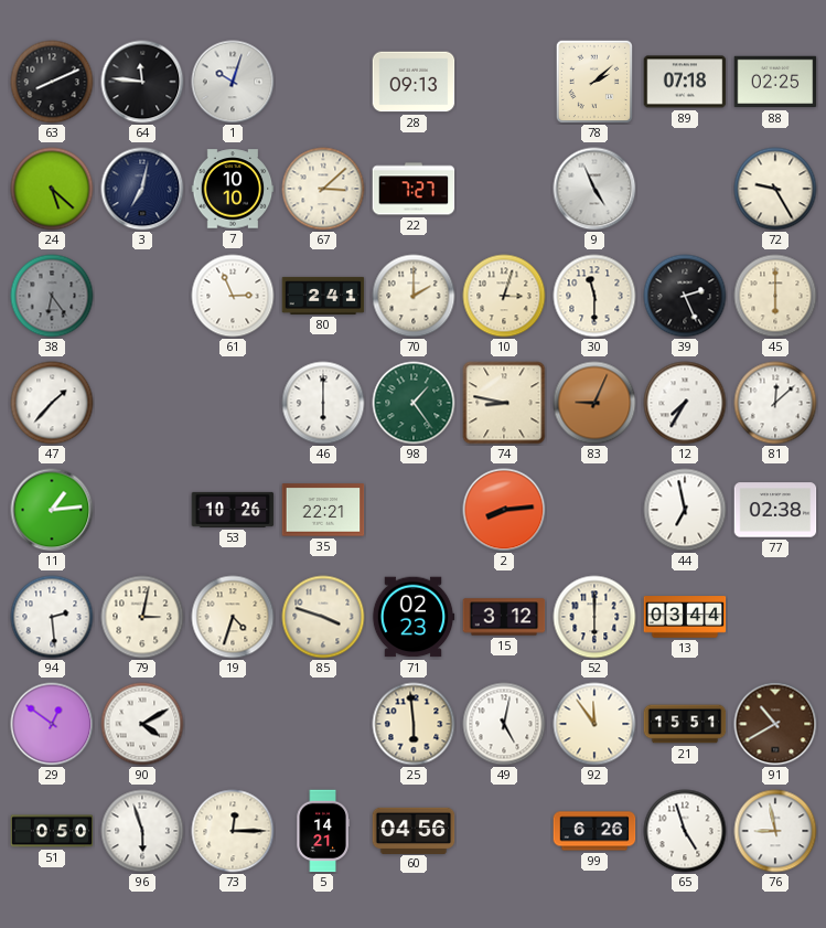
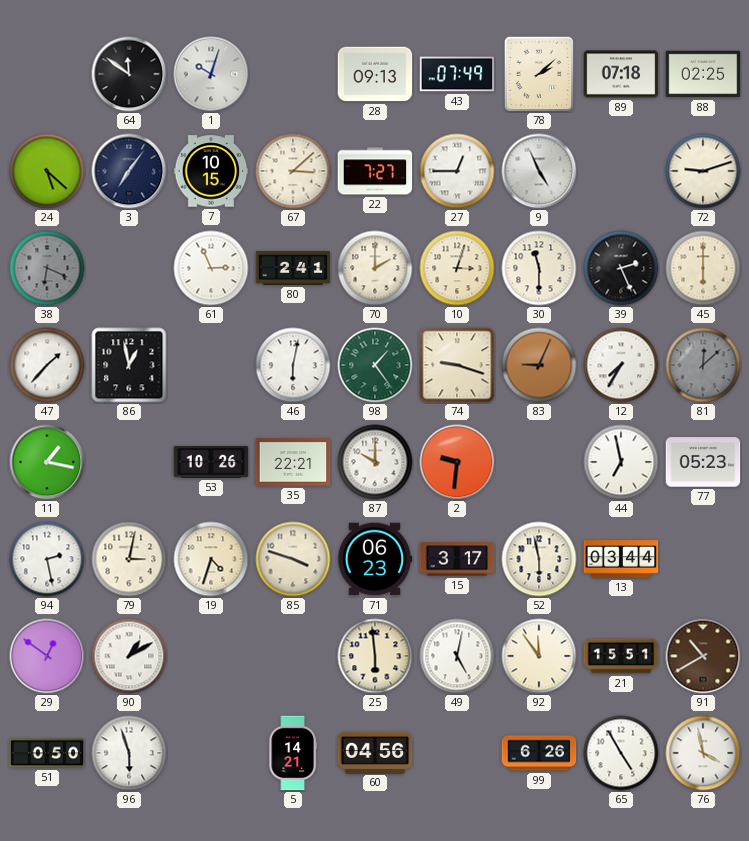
63: 8:11 -> none
64: 11:46 -> 11:51
43: none -> 07:49
3: 7:02 -> 7:06
7: 10:10 -> 10:15
27: none -> 12:45
72: 9:25 -> 9:12
38: 6:24 -> 6:19
86: none -> 12:58
46: 6:00 -> 6:02
74: 8:47 -> 9:18
81 dial: white -> grey
11: 1:14 -> 1:17
87: none -> 10:00
2: 8:14 -> 9:31
77: 02:38 -> 05:23
94: 2:29 -> 2:28
71: 02:23 -> 06:23
15: 3:12 -> 3:17
52: 6:00 -> 5:58
90: 4:10 -> 1:10
73: 12:15 -> none
65: 4:57 -> 4:55
76: 8:58 -> 3:58
